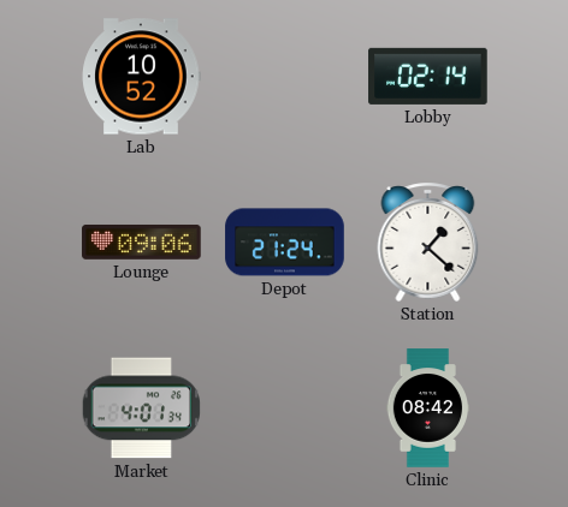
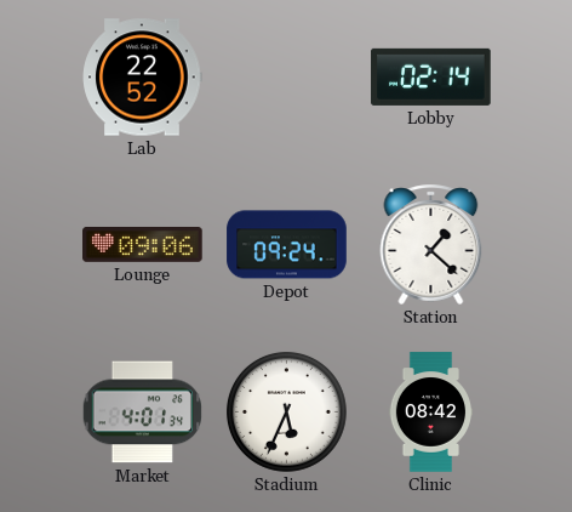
Lab: 10:52 -> 22:52
Depot: 21:24 -> 09:24
Stadium: none -> 5:34
